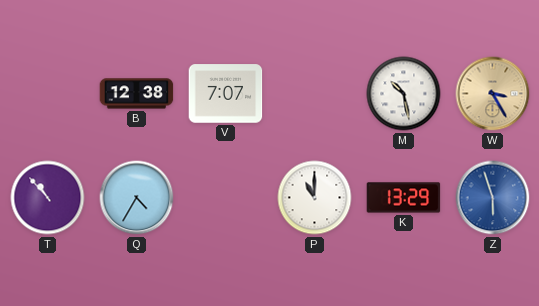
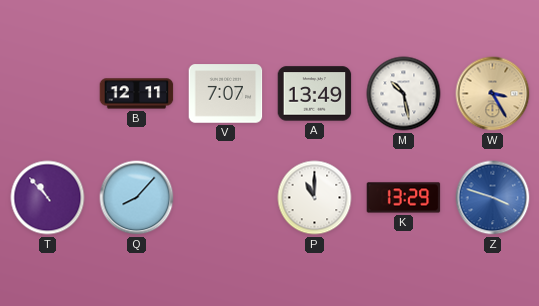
B: 12:38 -> 12:11
A: none -> 13:49
Q: 4:35 -> 8:07
Z: 5:57 -> 3:48
